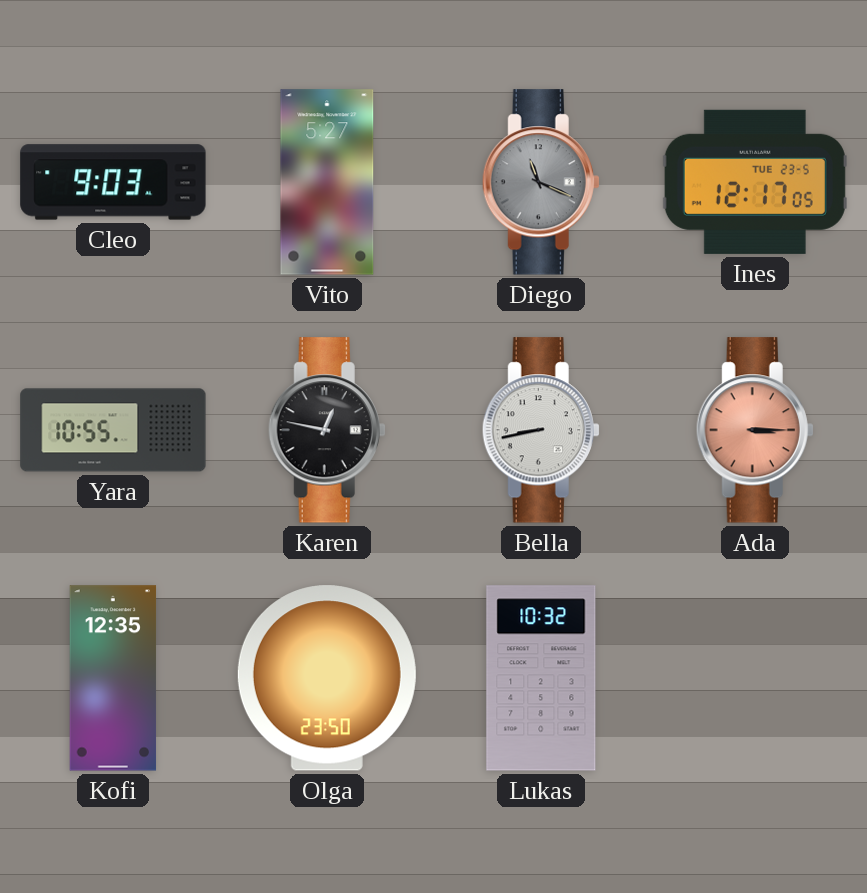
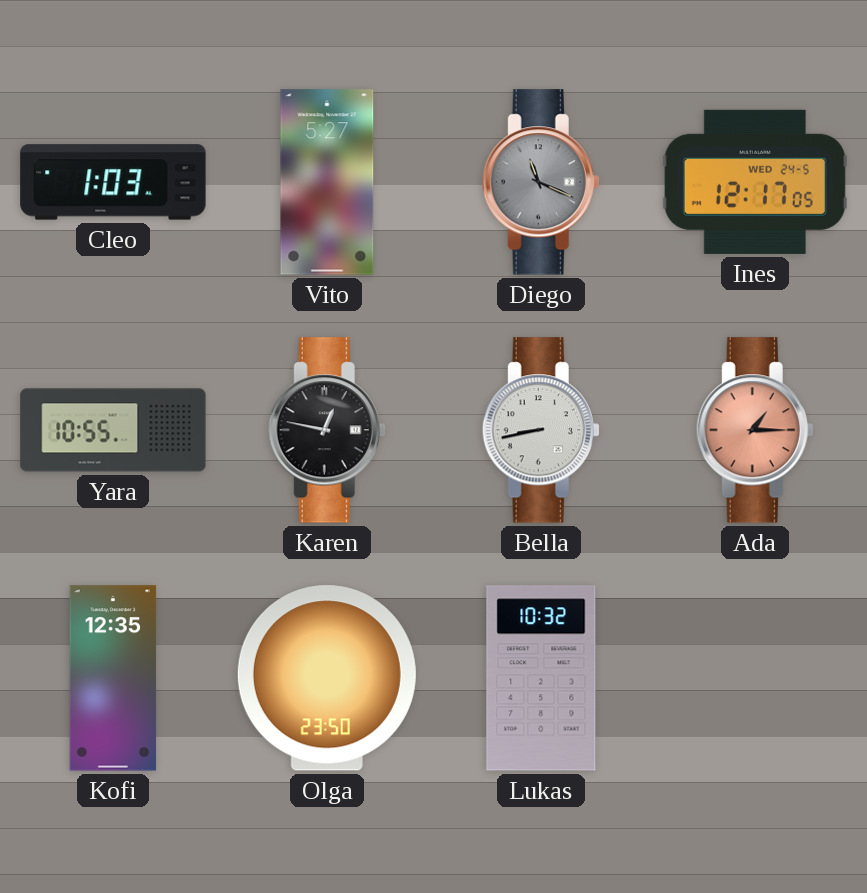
Cleo: 9:03 -> 1:03
Ines date: TUE 23-5 -> WED 24-5
Ada: 3:15 -> 1:15
